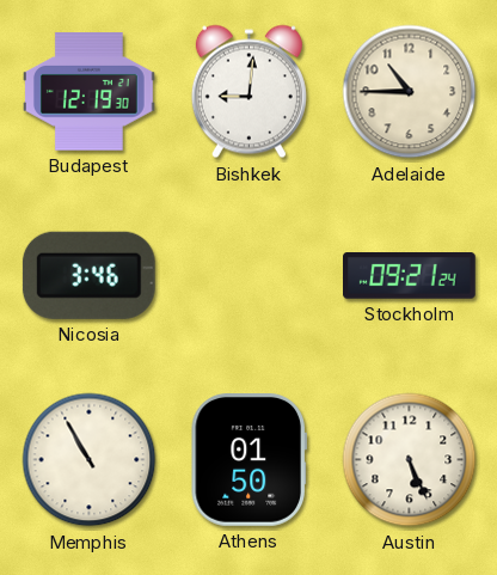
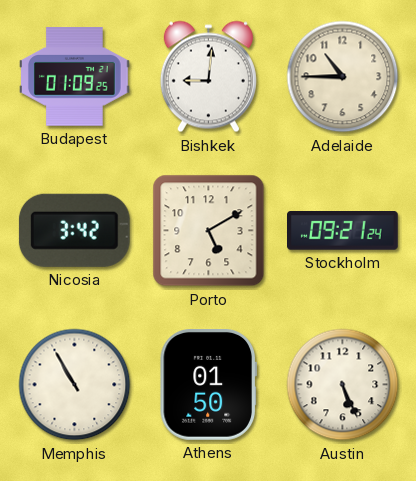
Budapest: 12:19 -> 01:09
Nicosia: 3:46 -> 3:42
Porto: none -> 5:10
